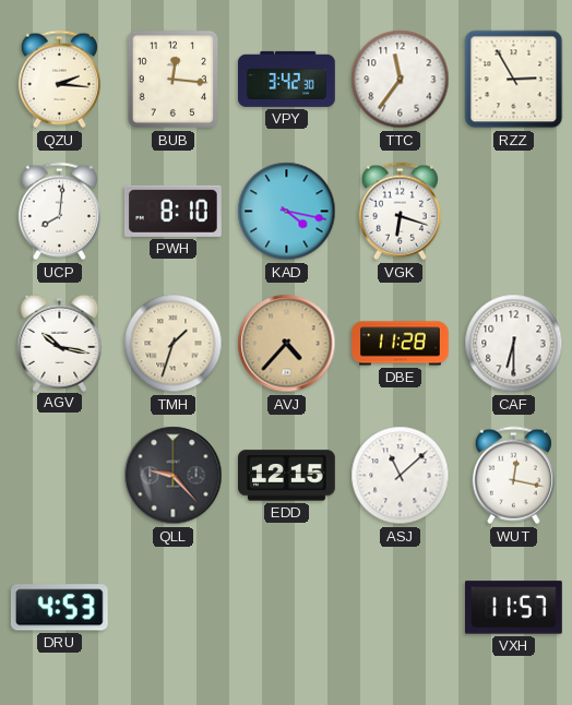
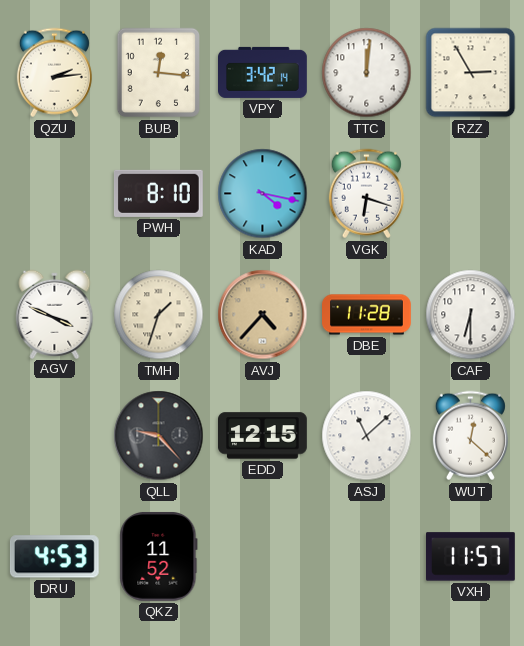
QZU: 2:16 -> 2:14
VPY: 3:42:30 -> 3:42:14
TTC: 11:36 -> 12:01
UCP: 8:01 -> none
AGV: 10:17 -> 3:49
WUT: 12:17 -> 12:22
QKZ: none -> 11:52
